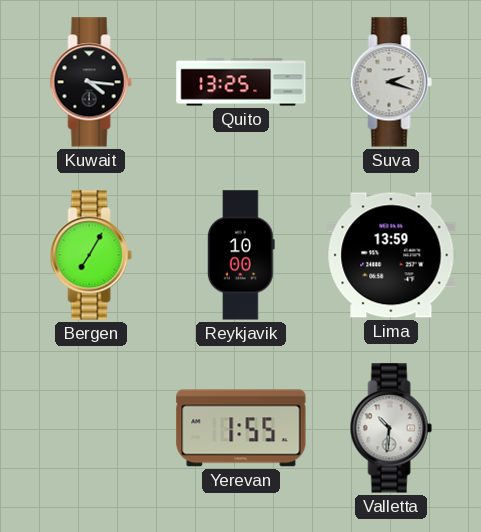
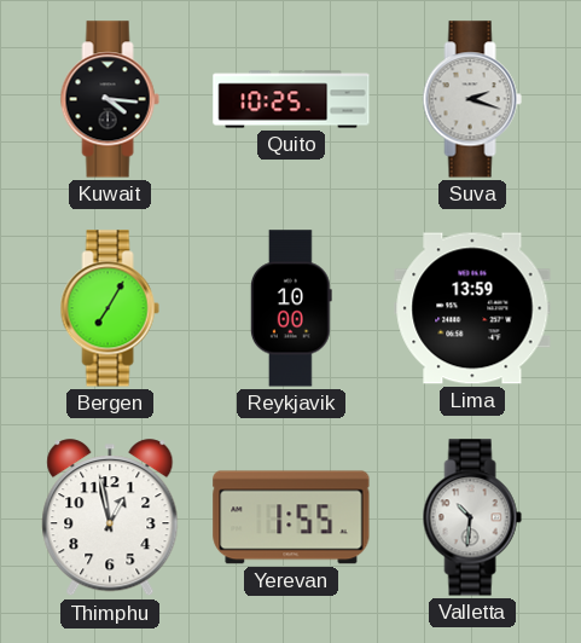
Quito: 13:25 -> 10:25
Thimphu: none -> 12:58
